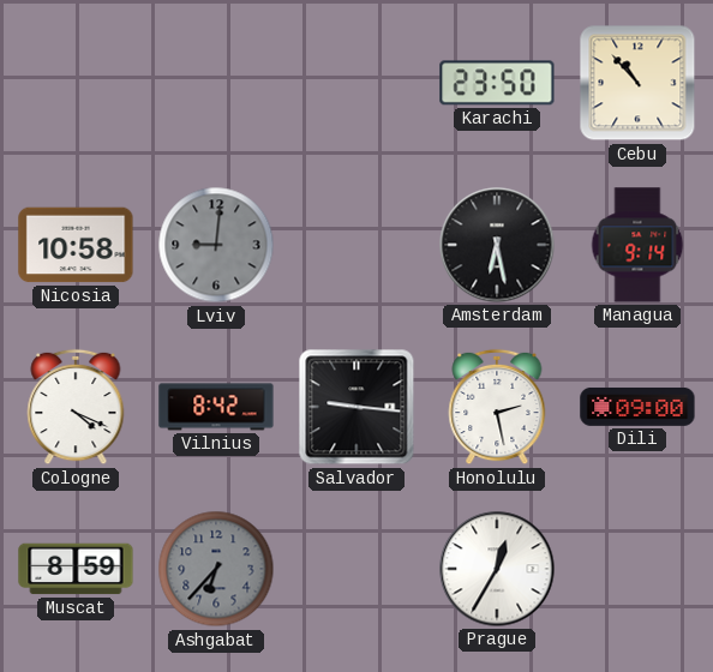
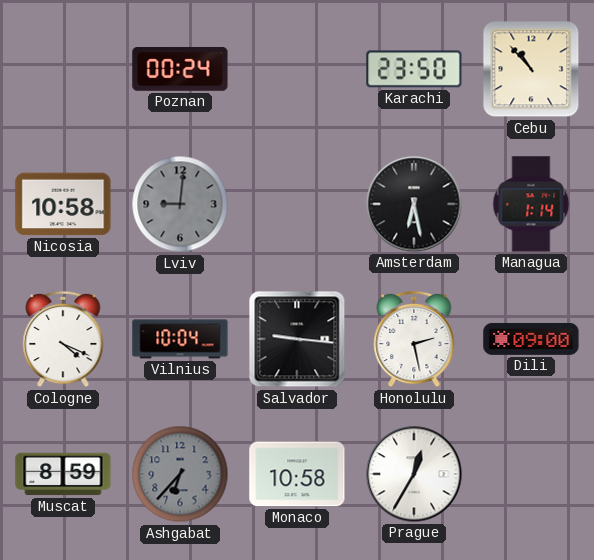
Poznan: none -> 00:24
Managua: 9:14 -> 1:14
Vilnius: 8:42 -> 10:04
Monaco: none -> 10:58
